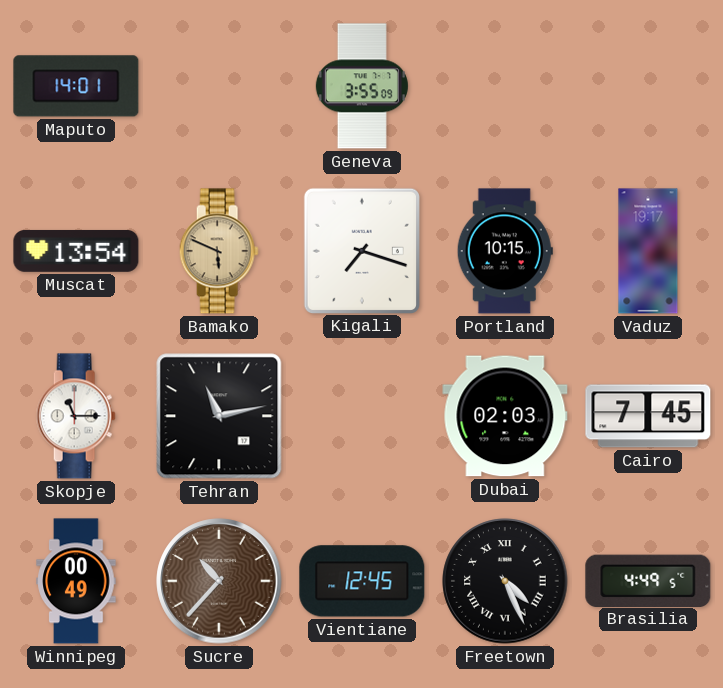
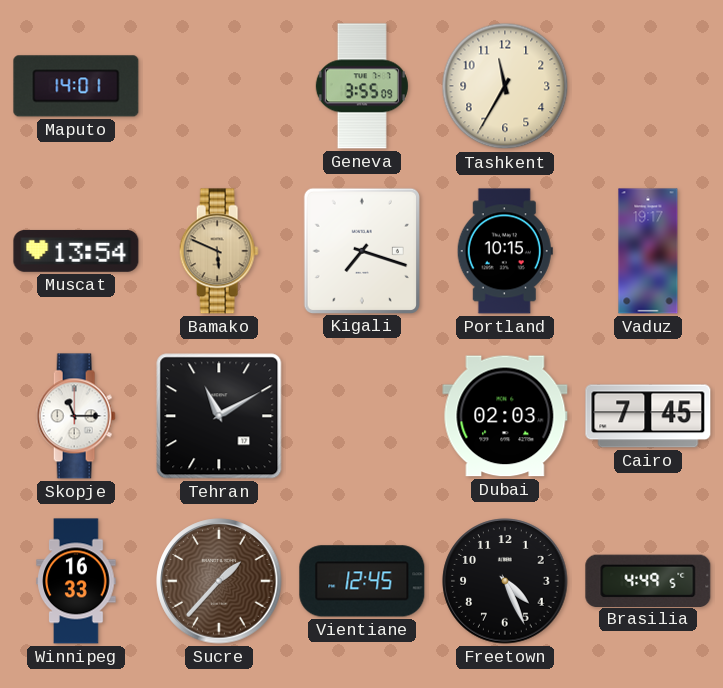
Tashkent: none -> 11:35
Tehran: 11:13 -> 11:10
Winnipeg: 00:49 -> 16:33
Sucre: 10:37 -> 1:37
Freetown numerals: Roman -> Arabic
